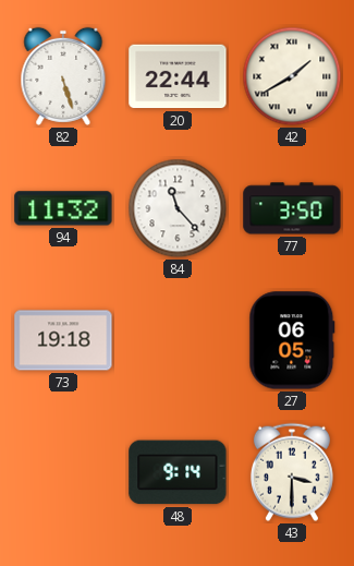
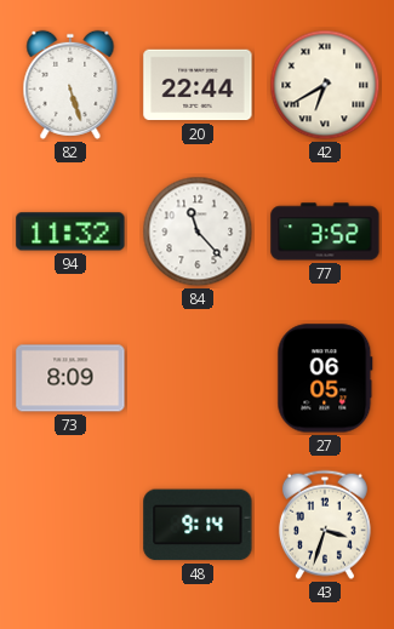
42: 1:40 -> 6:40
77: 3:50 -> 3:52
73: 19:18 -> 8:09
43: 3:30 -> 3:33
